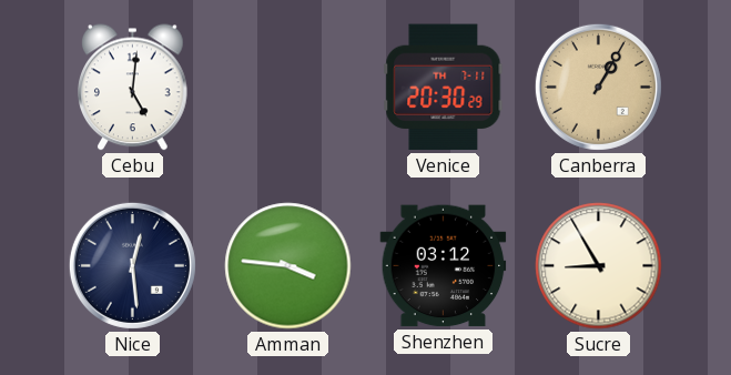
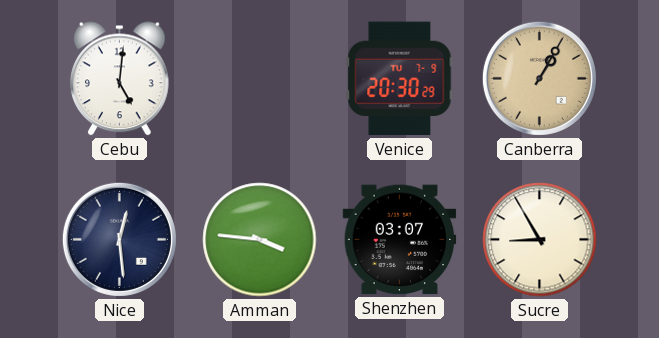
Venice date: TH 7-11 -> TU 7-9
Shenzhen: 03:12 -> 03:07
